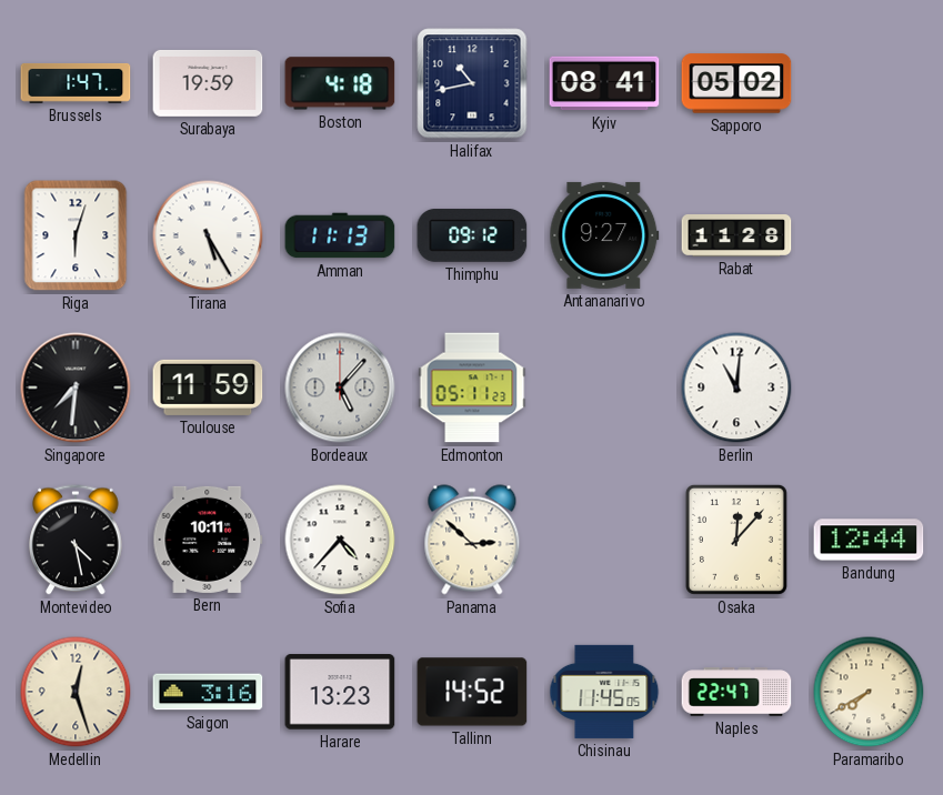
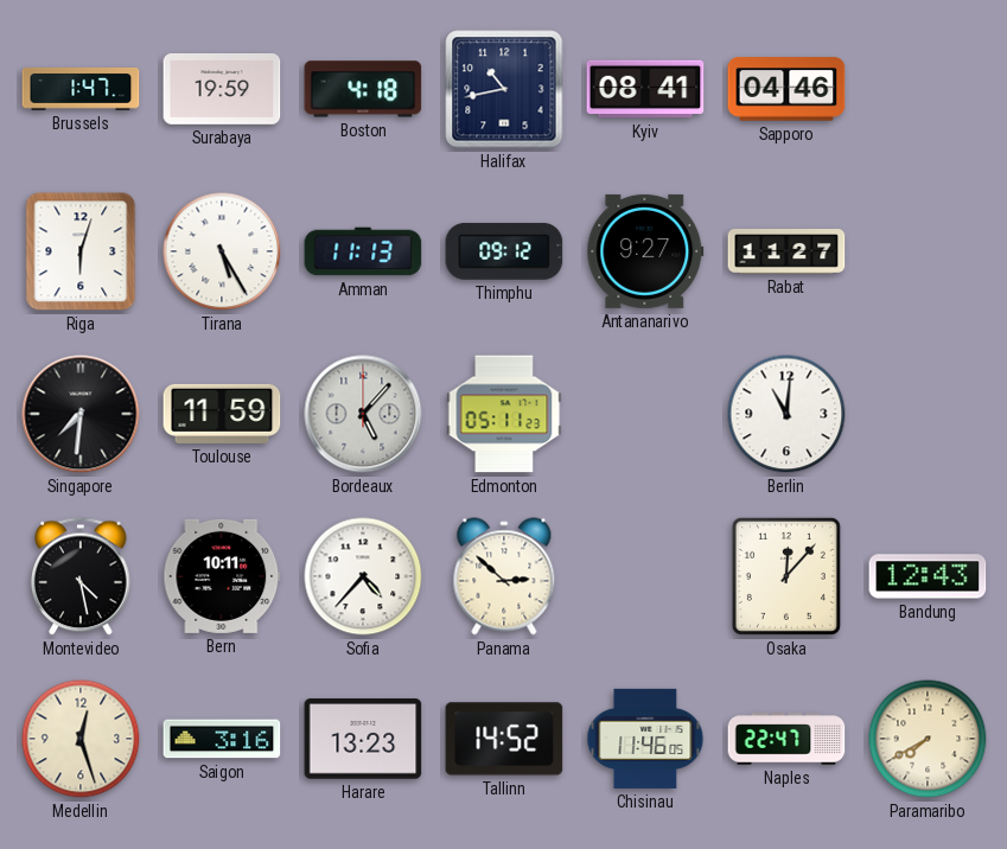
Sapporo: 05:02 -> 04:46
Rabat: 11:28 -> 11:27
Bandung: 12:44 -> 12:43
Chisinau: 11:45 -> 11:46
